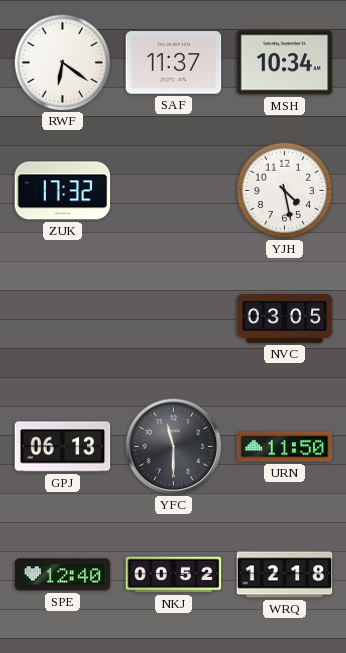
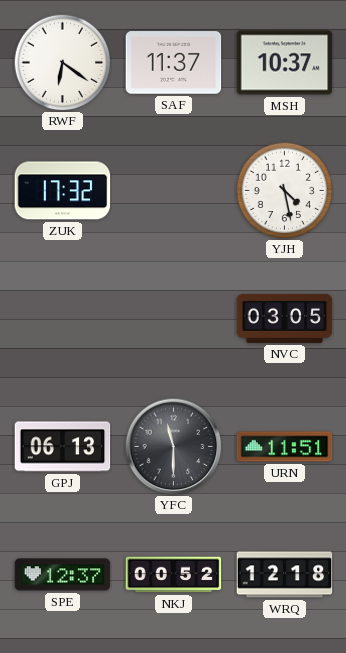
MSH: 10:34 -> 10:37
URN: 11:50 -> 11:51
SPE: 12:40 -> 12:37
